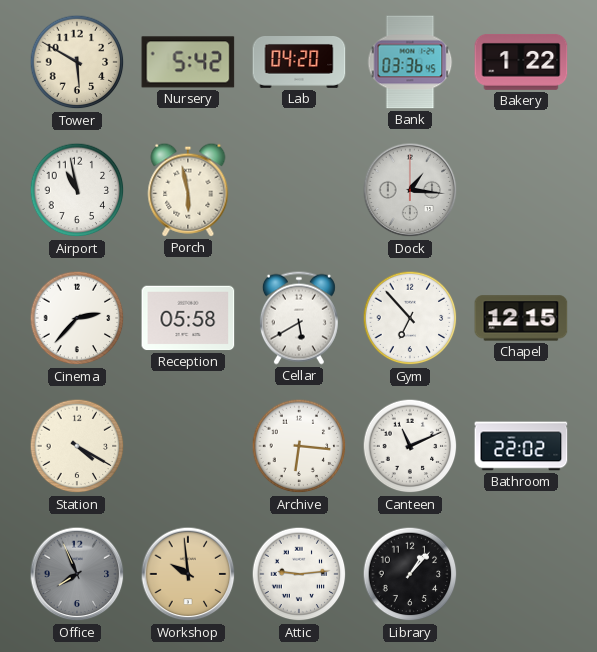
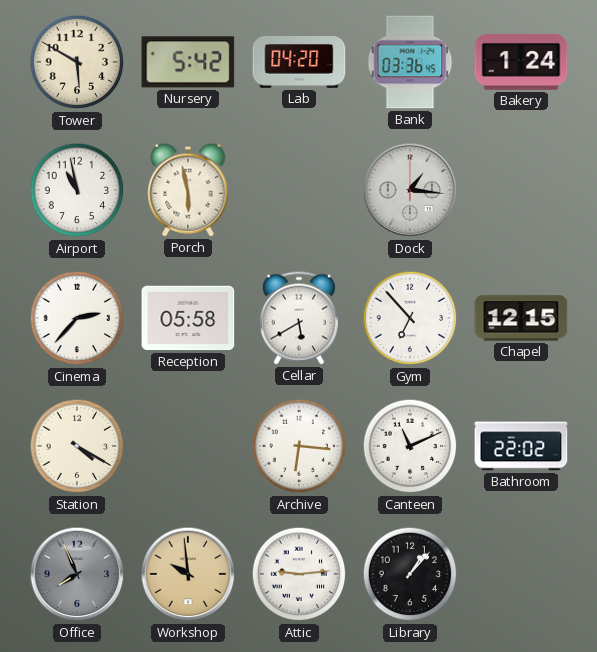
Bakery: 1:22 -> 1:24
